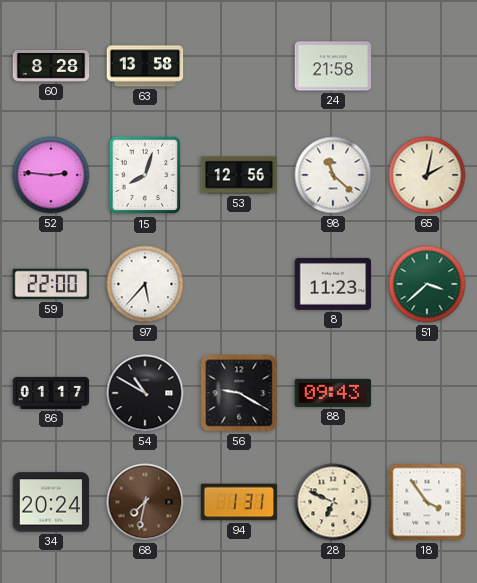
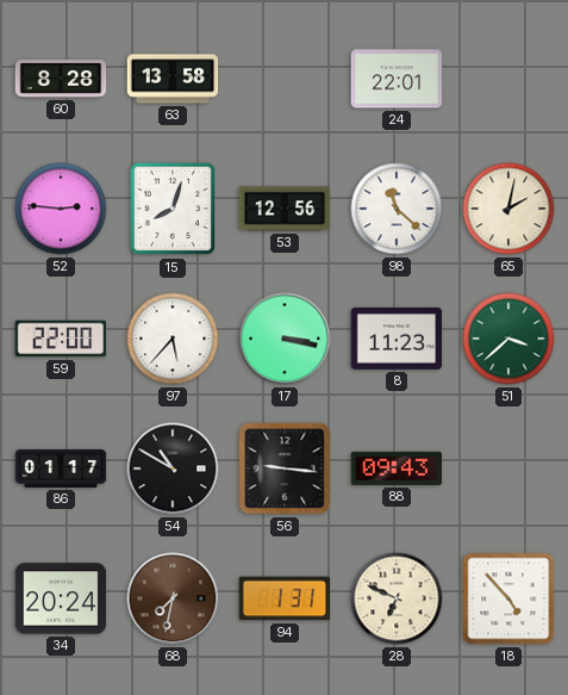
24: 21:58 -> 22:01
17: none -> 3:17
56: 9:20 -> 9:16
18: 3:54 -> 4:53
